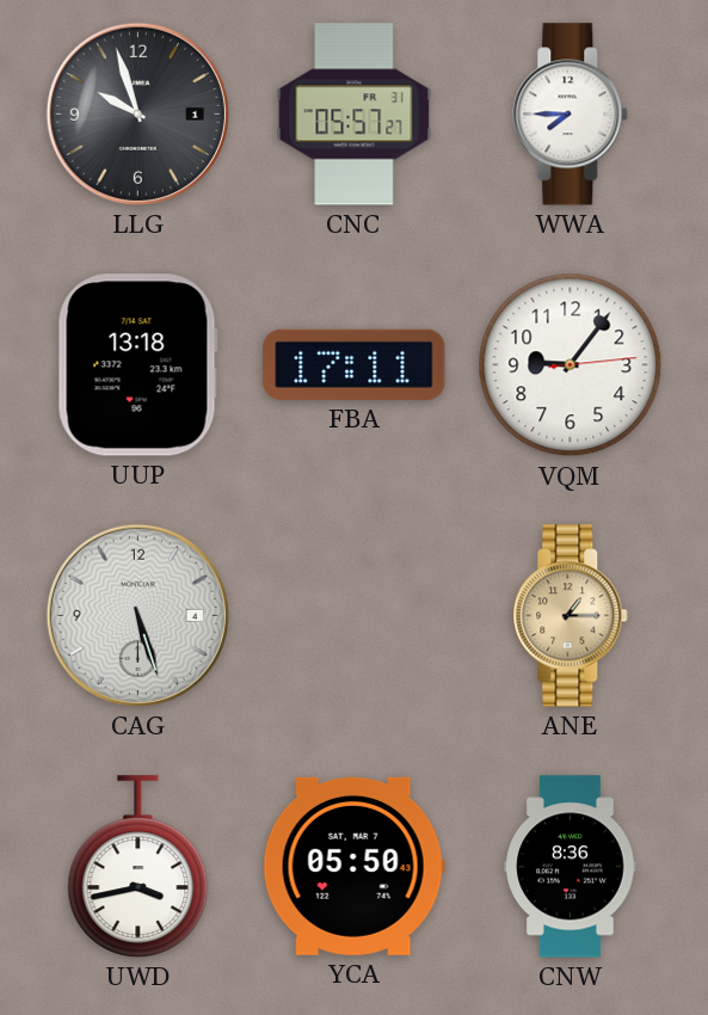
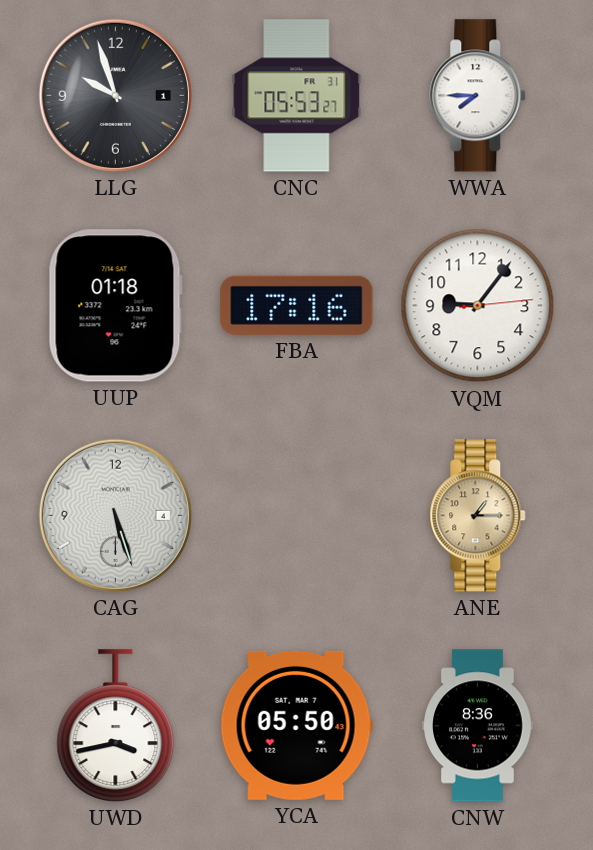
CNC: 05:57 -> 05:53
UUP: 13:18 -> 01:18
FBA: 17:11 -> 17:16
